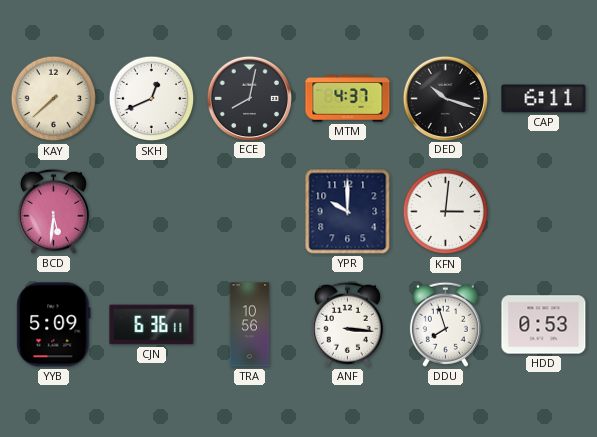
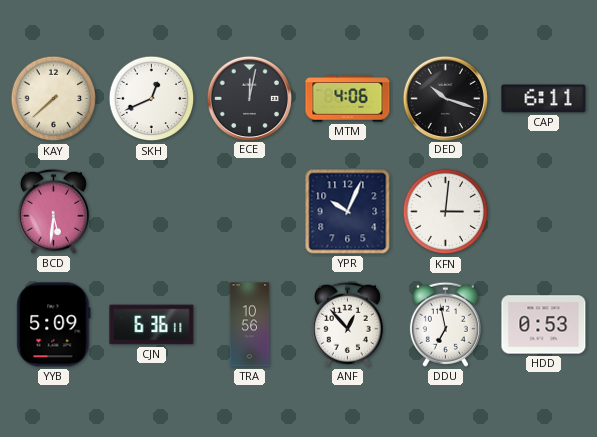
ECE: 8:02 -> 12:02
MTM: 4:37 -> 4:06
YPR: 10:00 -> 10:04
ANF: 3:16 -> 12:53
DDU: 7:57 -> 6:58
